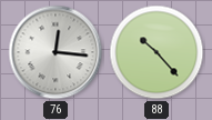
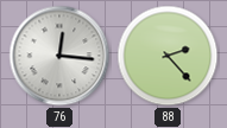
88: 10:23 -> 2:23
